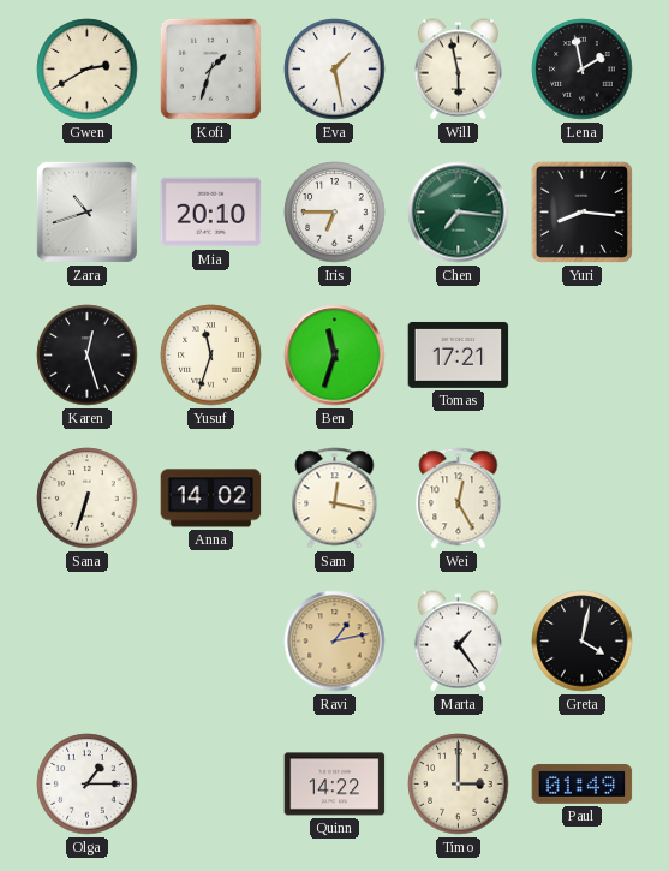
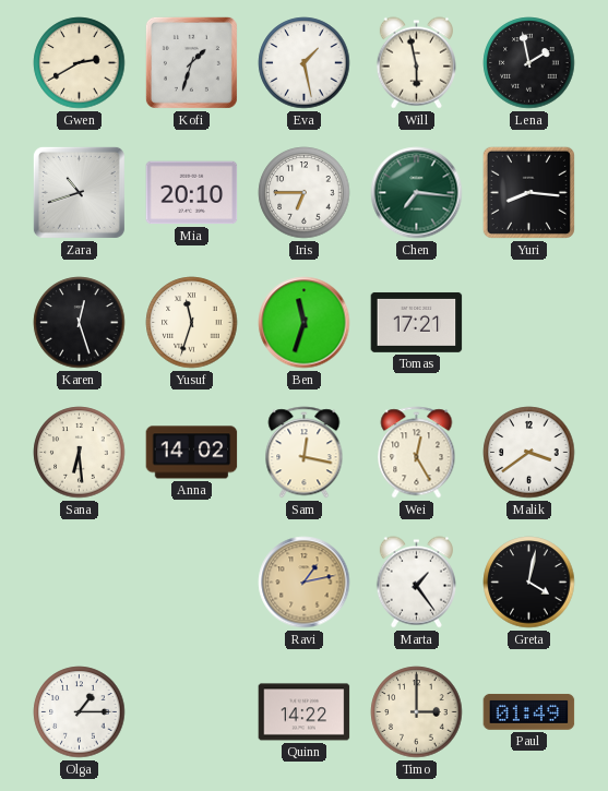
Sana: 6:33 -> 6:29
Malik: none -> 3:39
